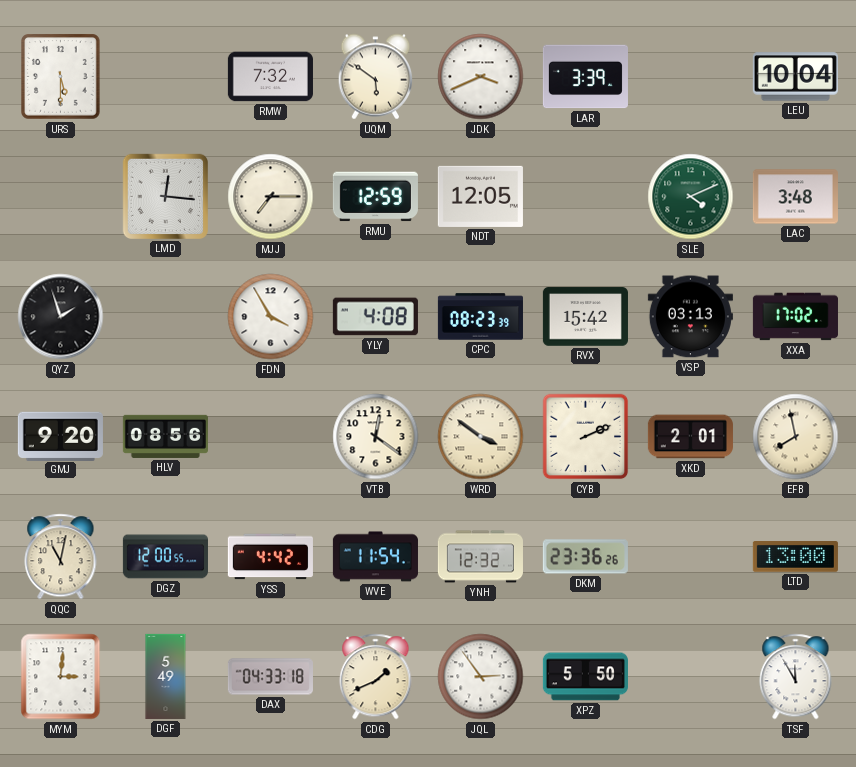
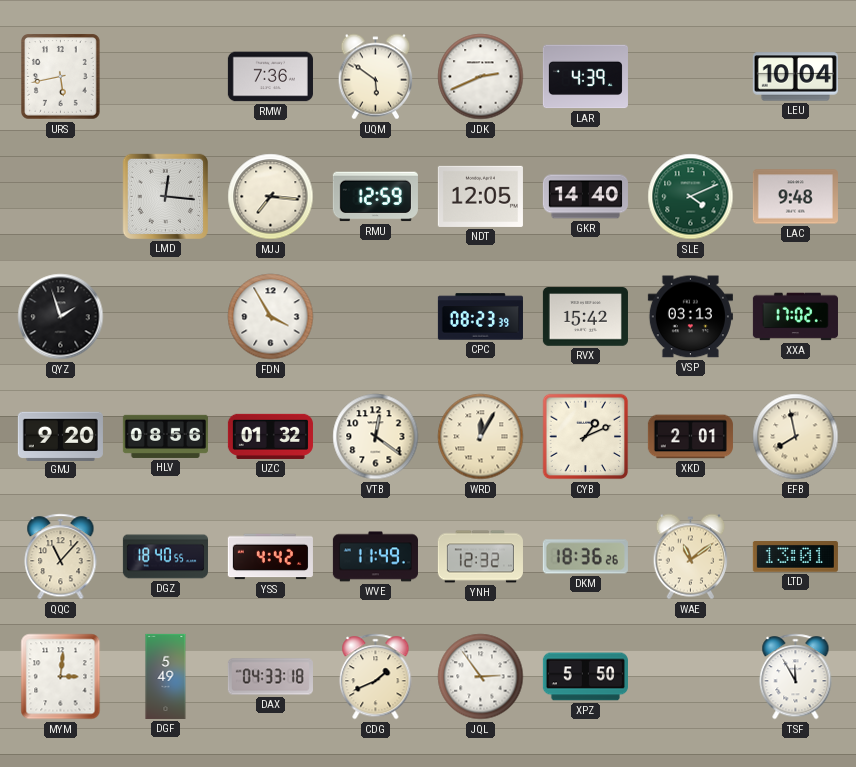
URS: 5:30 -> 5:43
RMW: 7:32 -> 7:36
JDK: 3:41 -> 2:41
LAR: 3:39 -> 4:39
MJJ: 7:15 -> 7:16
GKR: none -> 14:40
LAC: 3:48 -> 9:48
YLY: 4:08 -> none
UZC: none -> 01:32
WRD: 3:51 -> 12:05
CYB: 2:11 -> 1:11
QQC: 11:02 -> 11:07
DGZ: 12:00 -> 18:40
WVE: 11:54 -> 11:49
DKM: 23:36 -> 18:36
WAE: none -> 11:09
LTD: 13:00 -> 13:01
